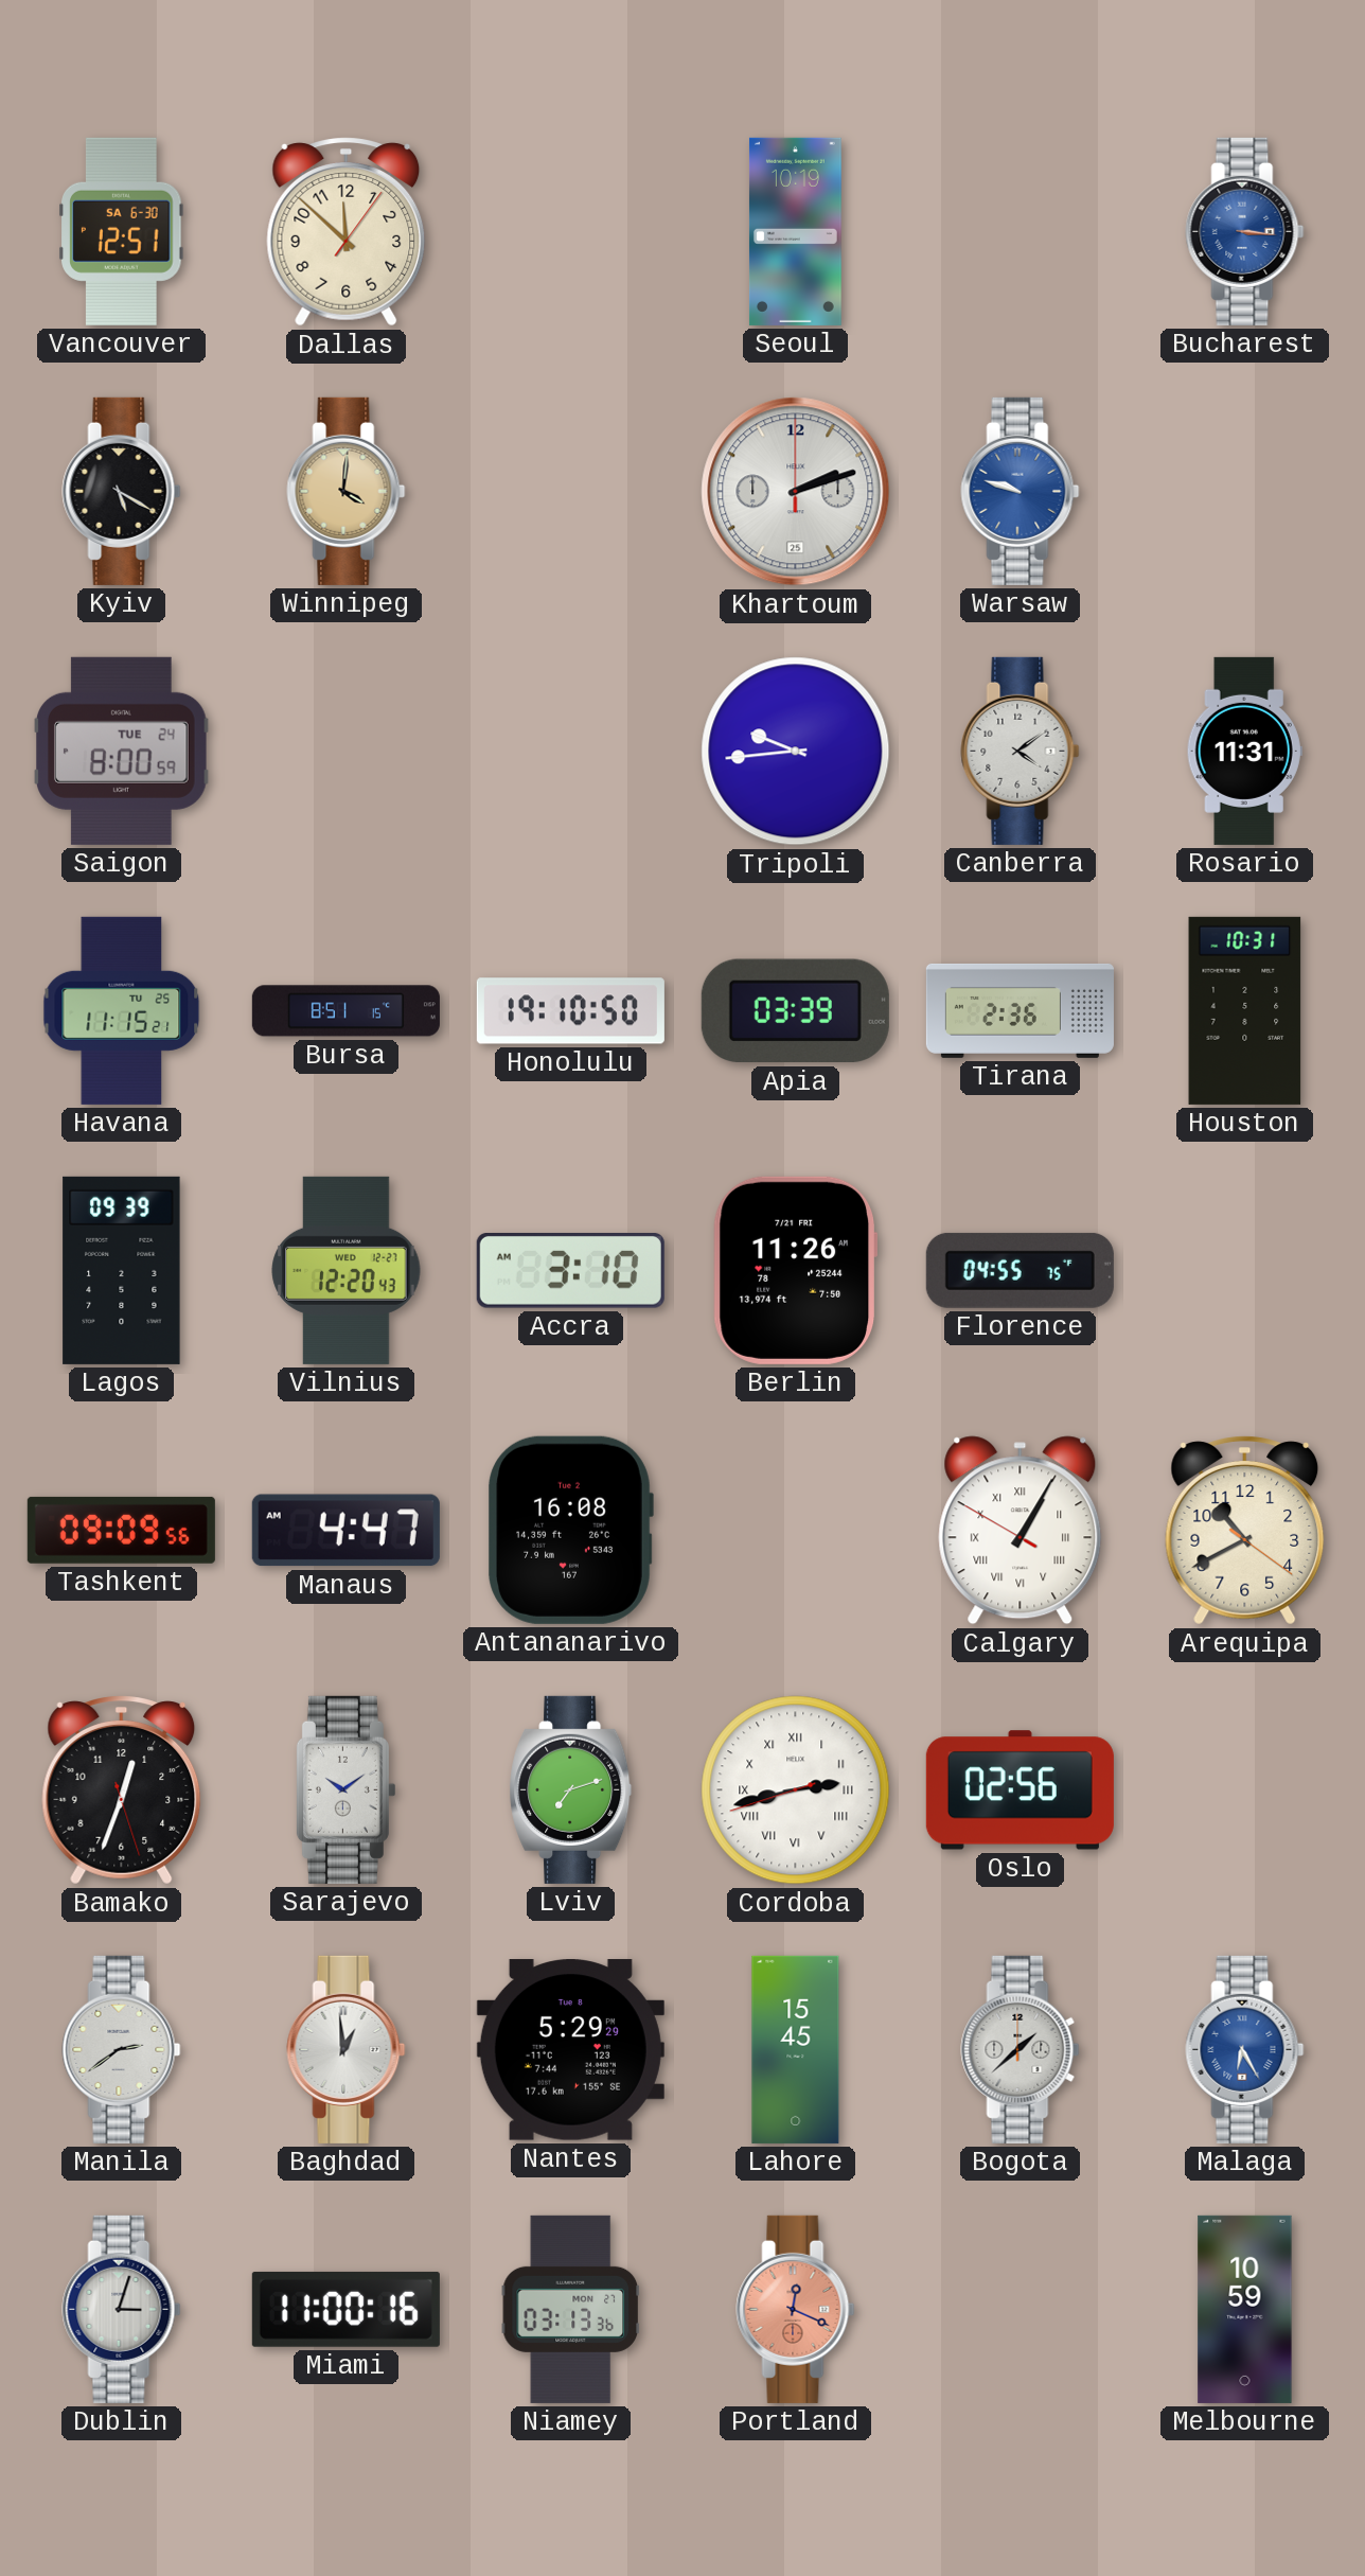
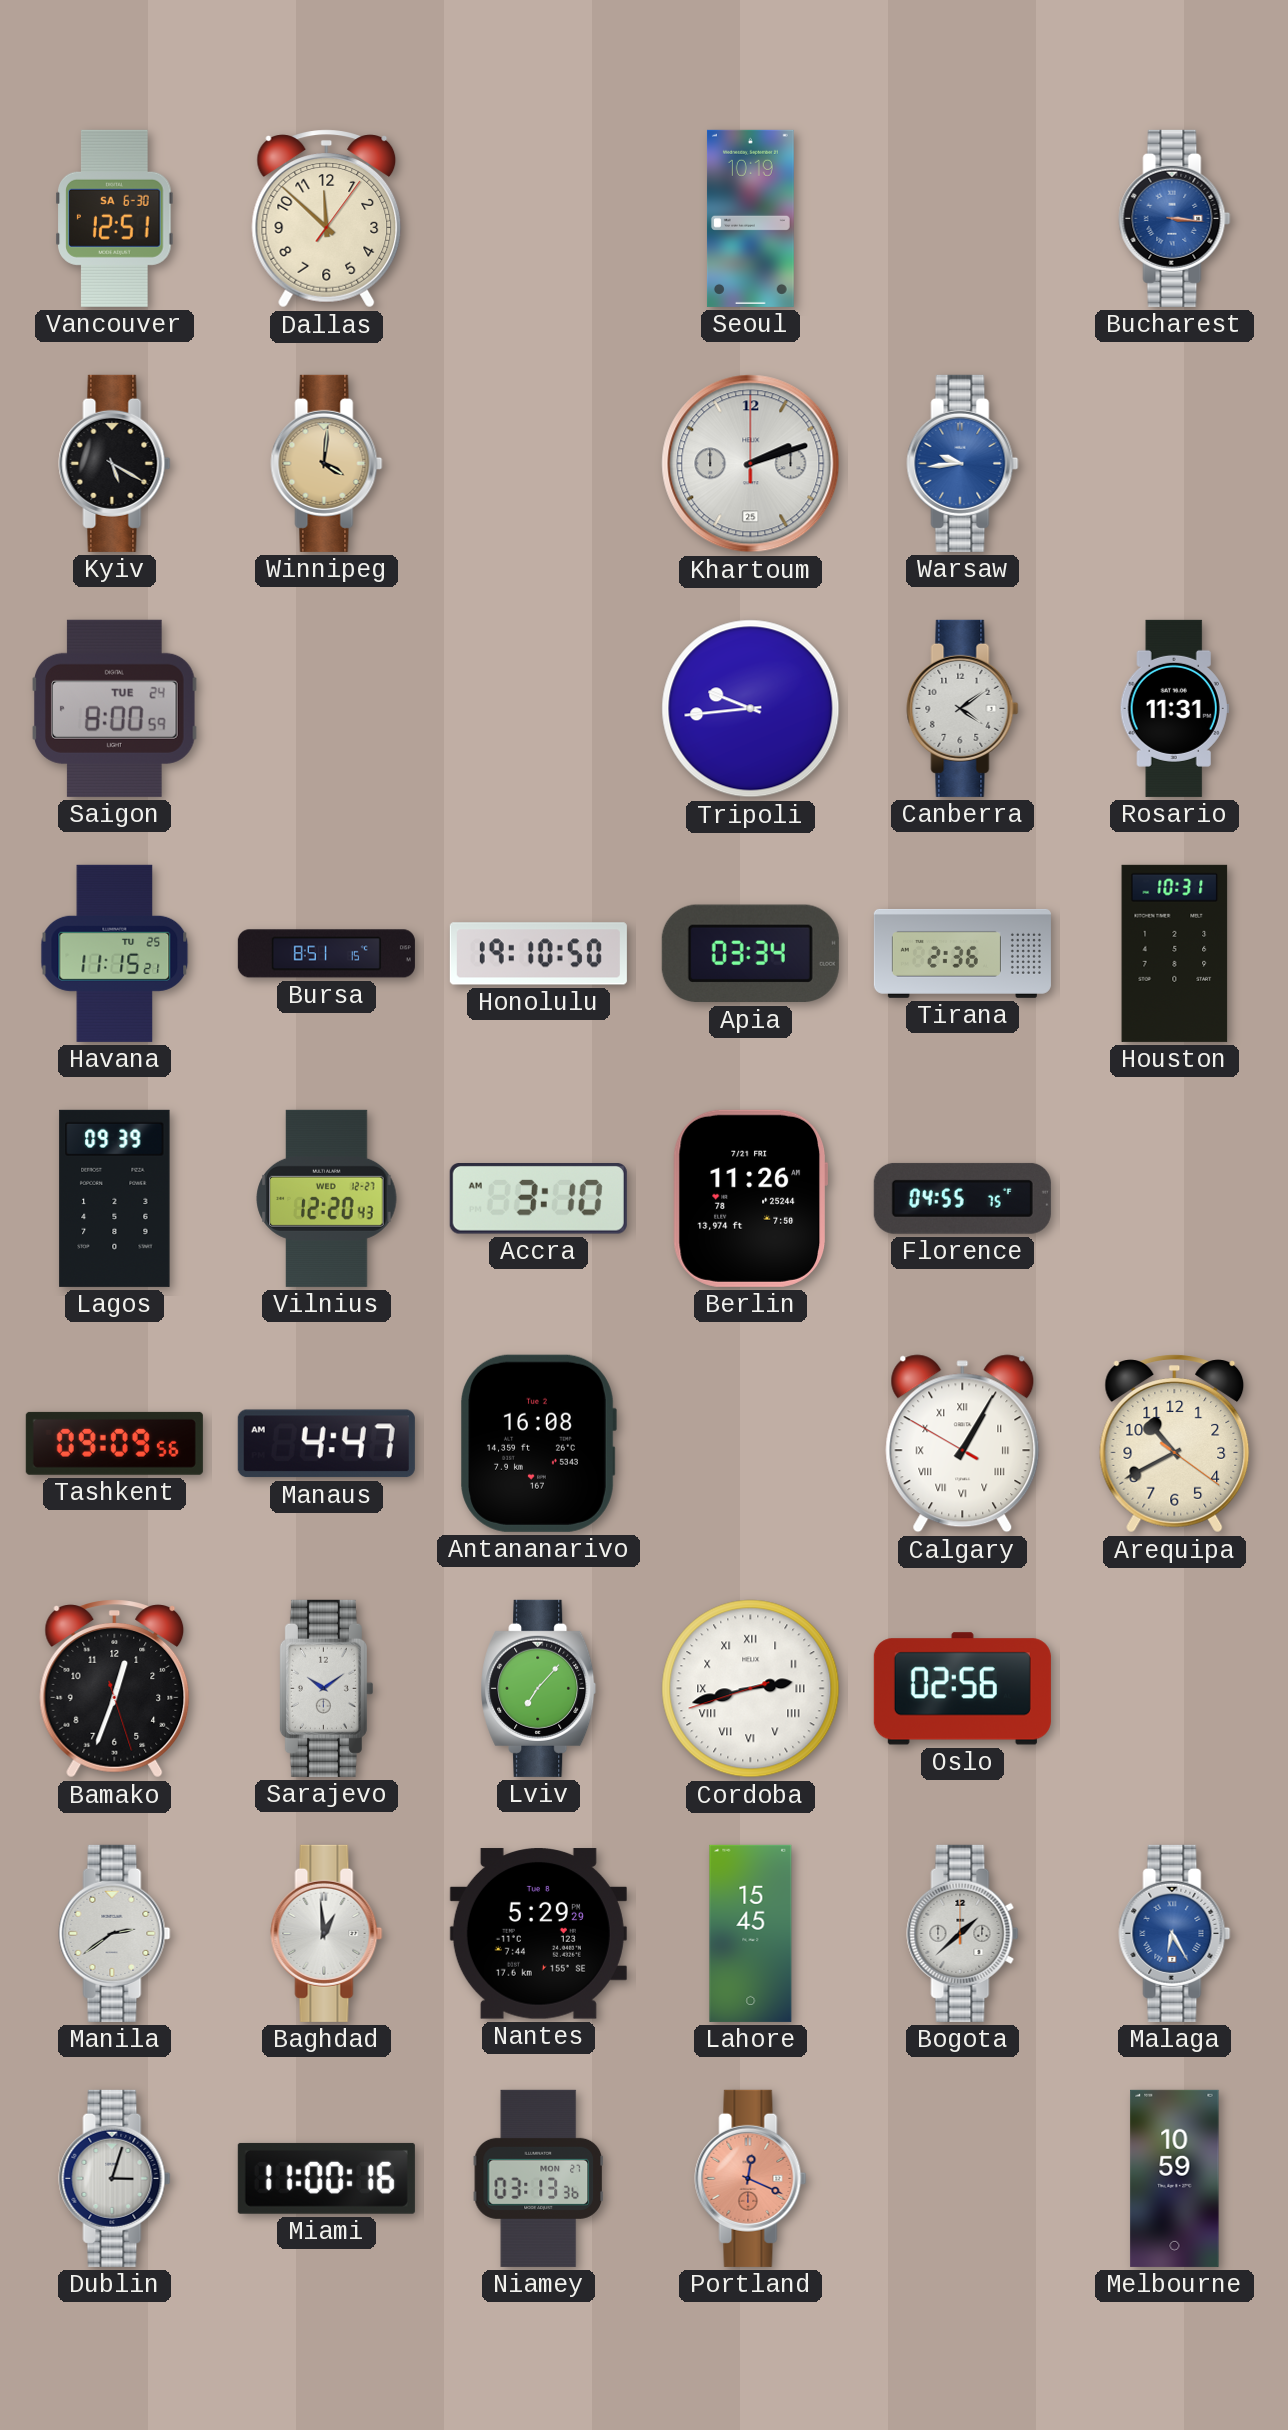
Warsaw: 9:48 -> 9:44
Apia: 03:39 -> 03:34
Lviv: 7:12 -> 7:07
